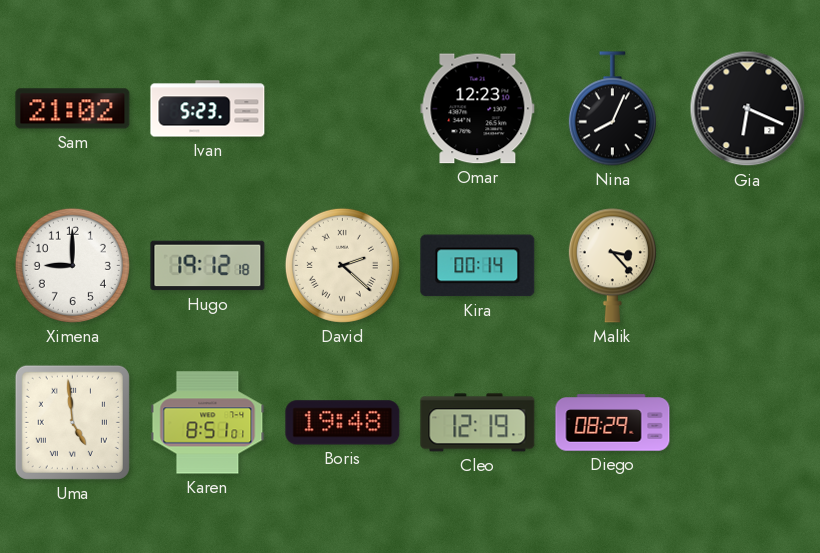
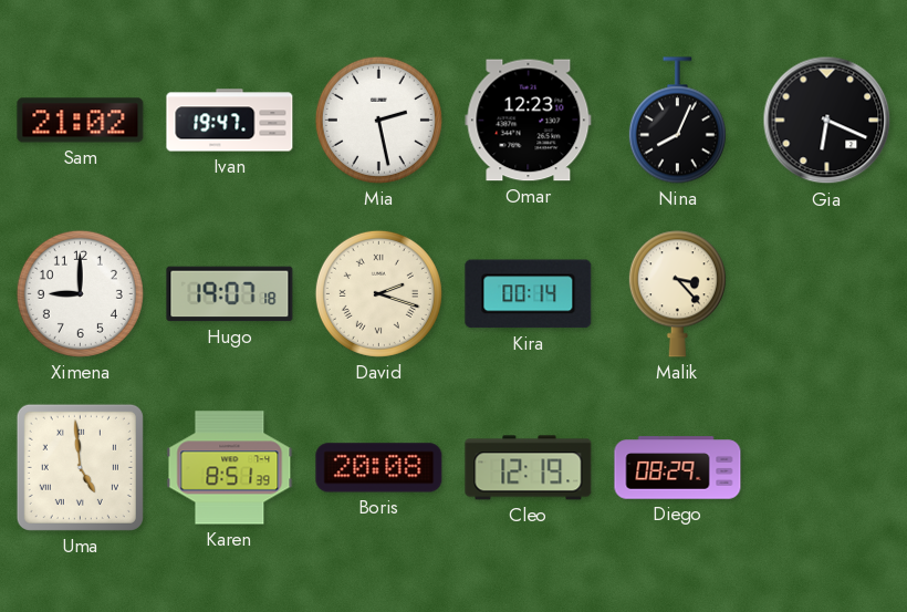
Ivan: 5:23 -> 19:47
Mia: none -> 2:28
Hugo: 19:12 -> 19:07
David: 2:22 -> 2:18
Karen: 8:51:01 -> 8:51:39
Boris: 19:48 -> 20:08
